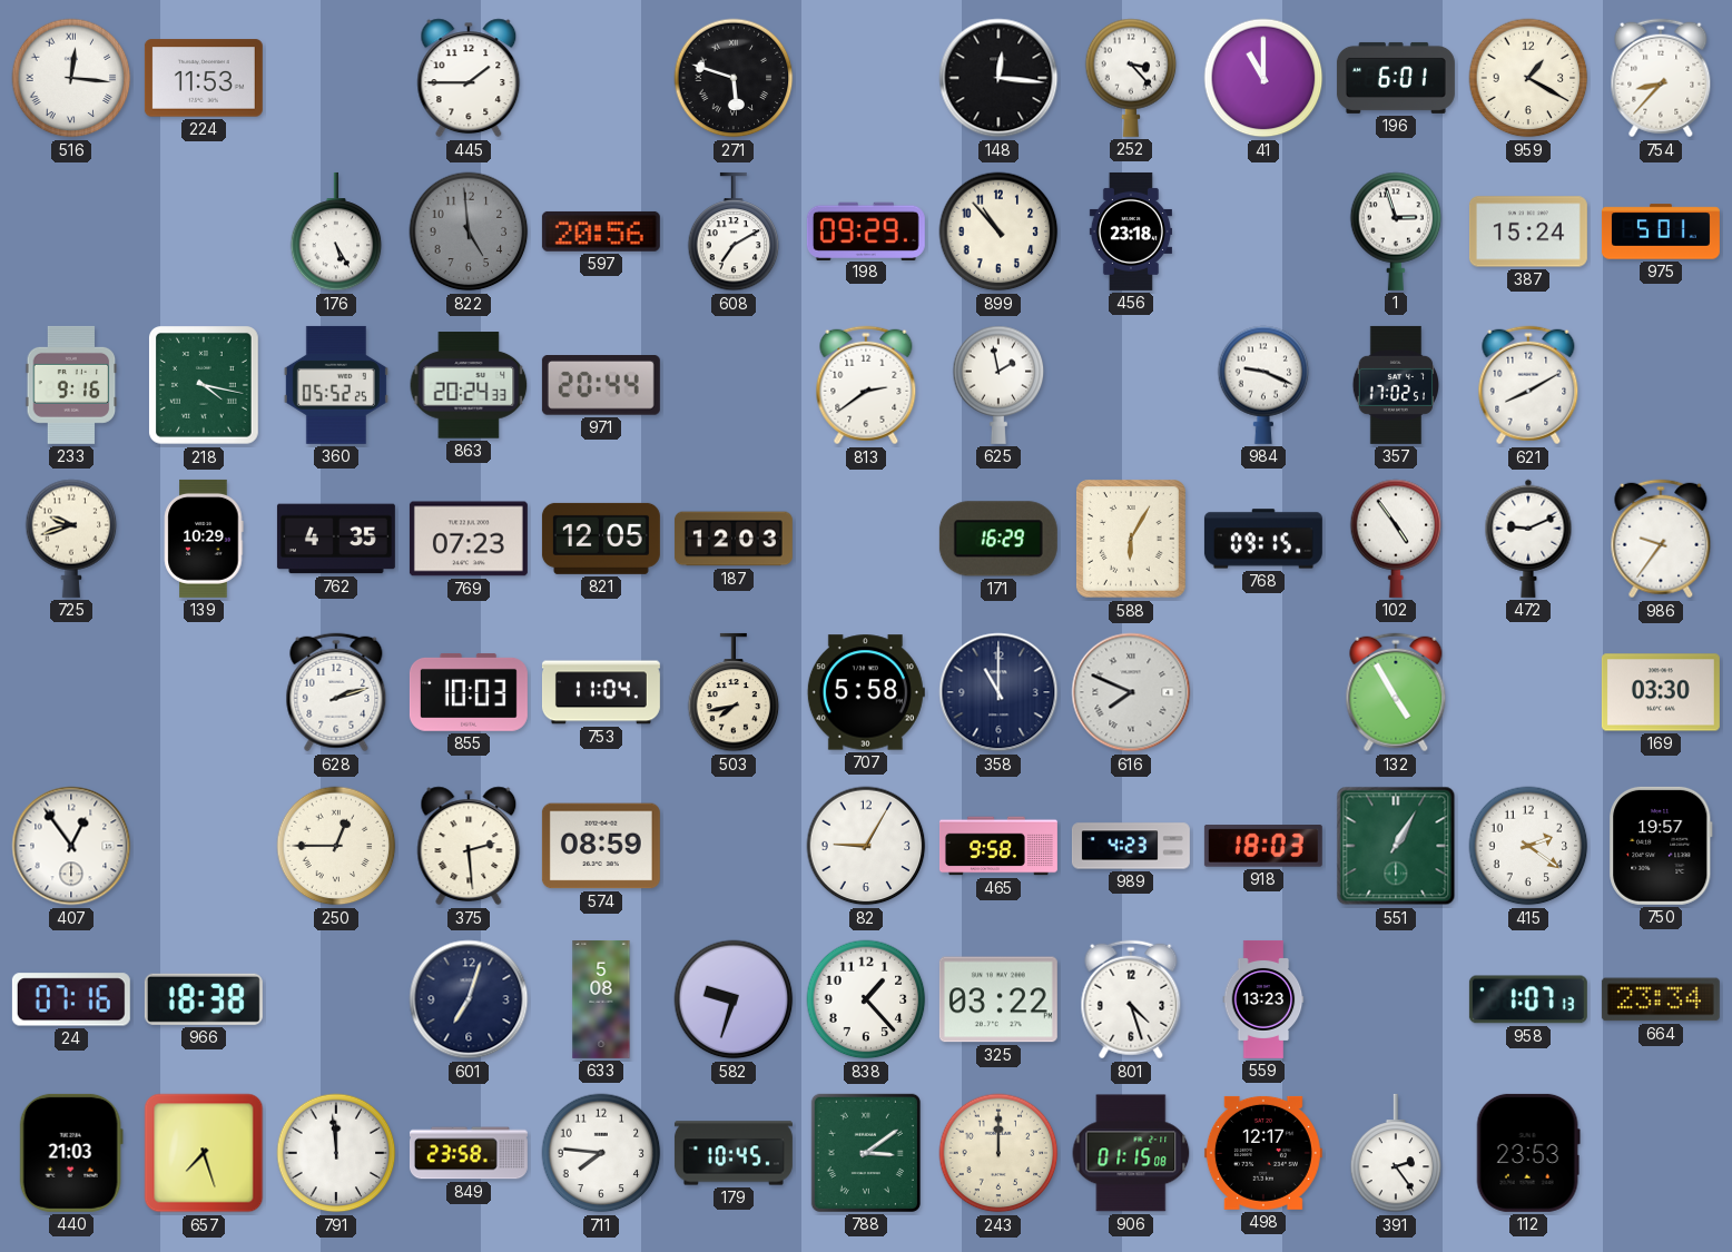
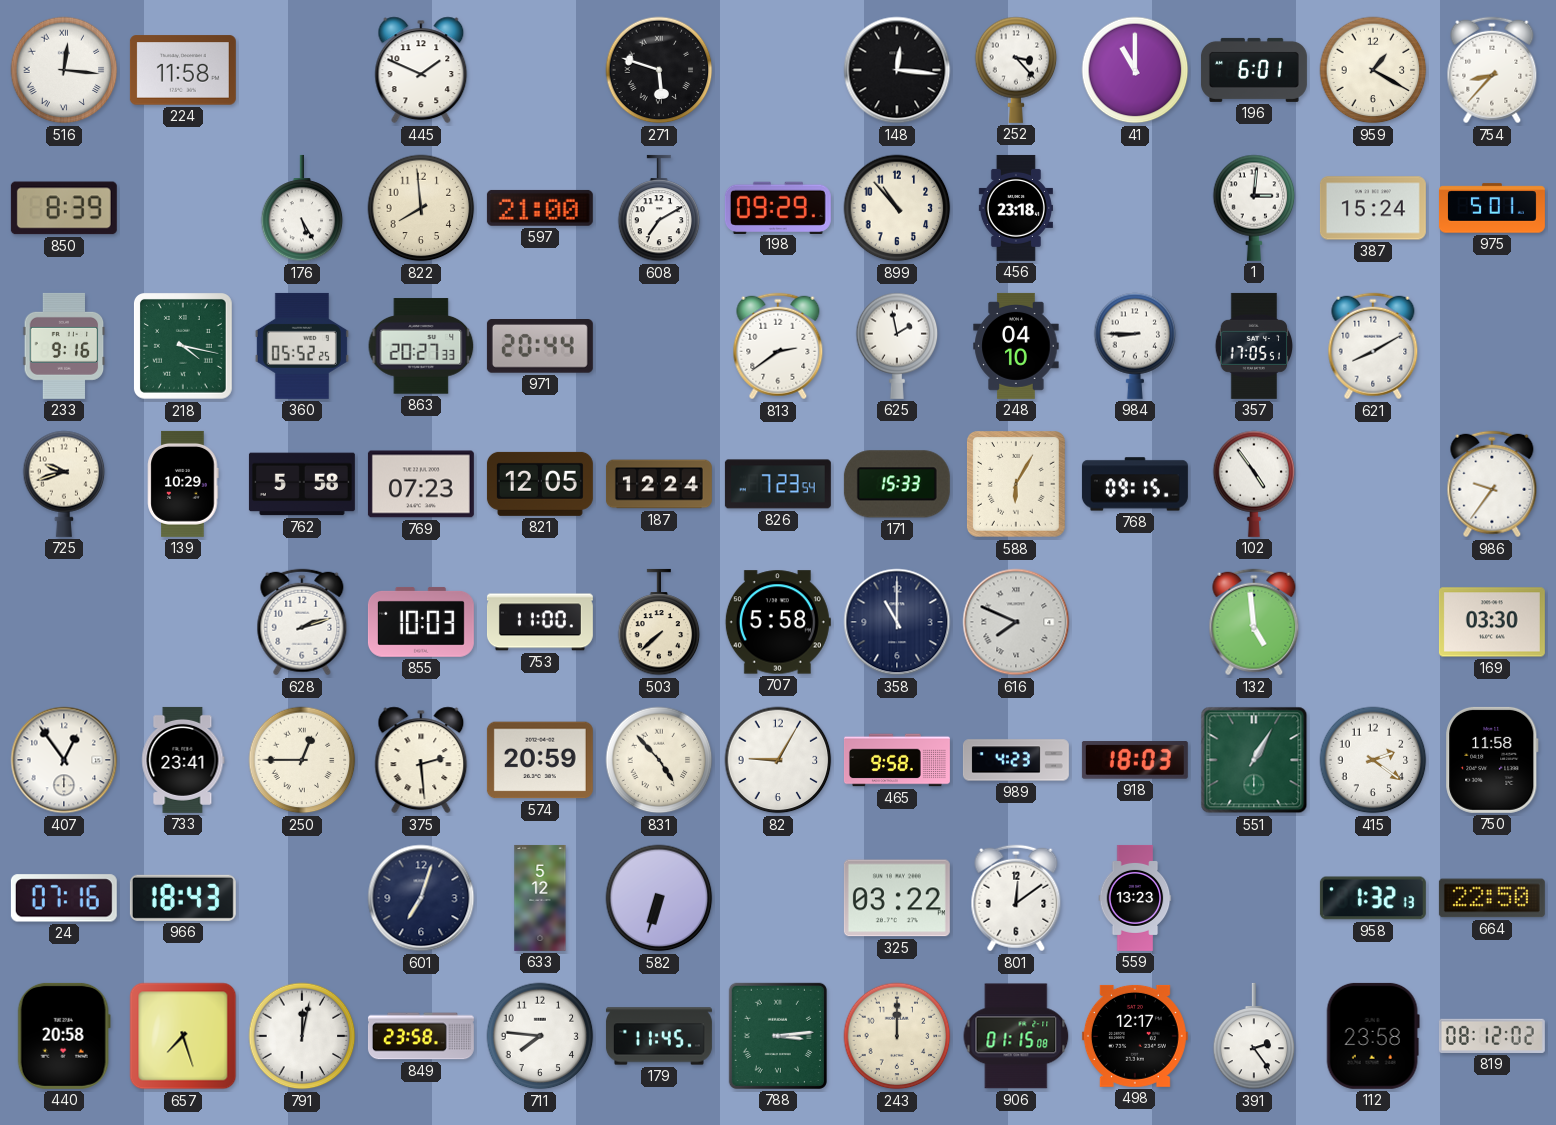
224: 11:53 -> 11:58
445: 1:45 -> 1:49
850: none -> 8:39
822: 4:59 -> 7:59
822 dial: grey -> cream
597: 20:56 -> 21:00
1: 2:57 -> 3:01
863: 20:24 -> 20:27
248: none -> 04:10
984: 9:19 -> 8:45
357: 17:02 -> 17:05
762: 4:35 -> 5:58
187: 12:03 -> 12:24
826: none -> 7:23
171: 16:29 -> 15:33
472: 9:11 -> none
753: 11:04 -> 11:00
503: 7:43 -> 7:38
132: 4:55 -> 4:59
733: none -> 23:41
574: 08:59 -> 20:59
831: none -> 4:53
750: 19:57 -> 11:58
966: 18:38 -> 18:43
633: 5:08 -> 5:12
582: 9:33 -> 6:33
838: 1:23 -> none
801: 4:27 -> 12:09
958: 1:07 -> 1:32
664: 23:34 -> 22:50
440: 21:03 -> 20:58
791: 11:59 -> 12:02
179: 10:45 -> 11:45
788: 3:09 -> 3:14
112: 23:53 -> 23:58
819: none -> 08:12
